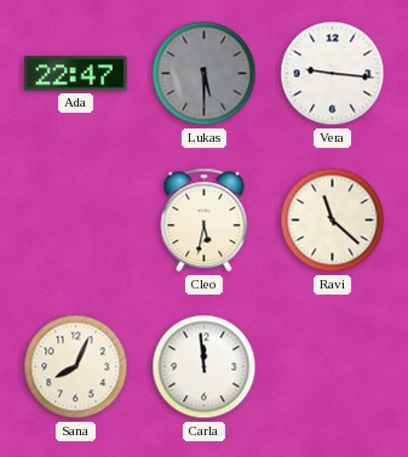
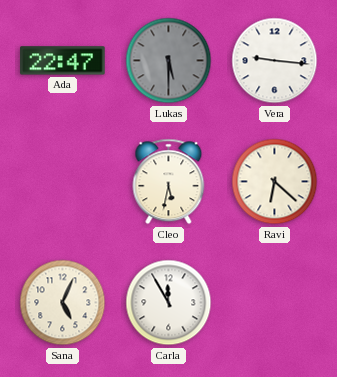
Ravi: 11:22 -> 6:22
Sana: 8:04 -> 5:04
Carla: 11:59 -> 11:55
